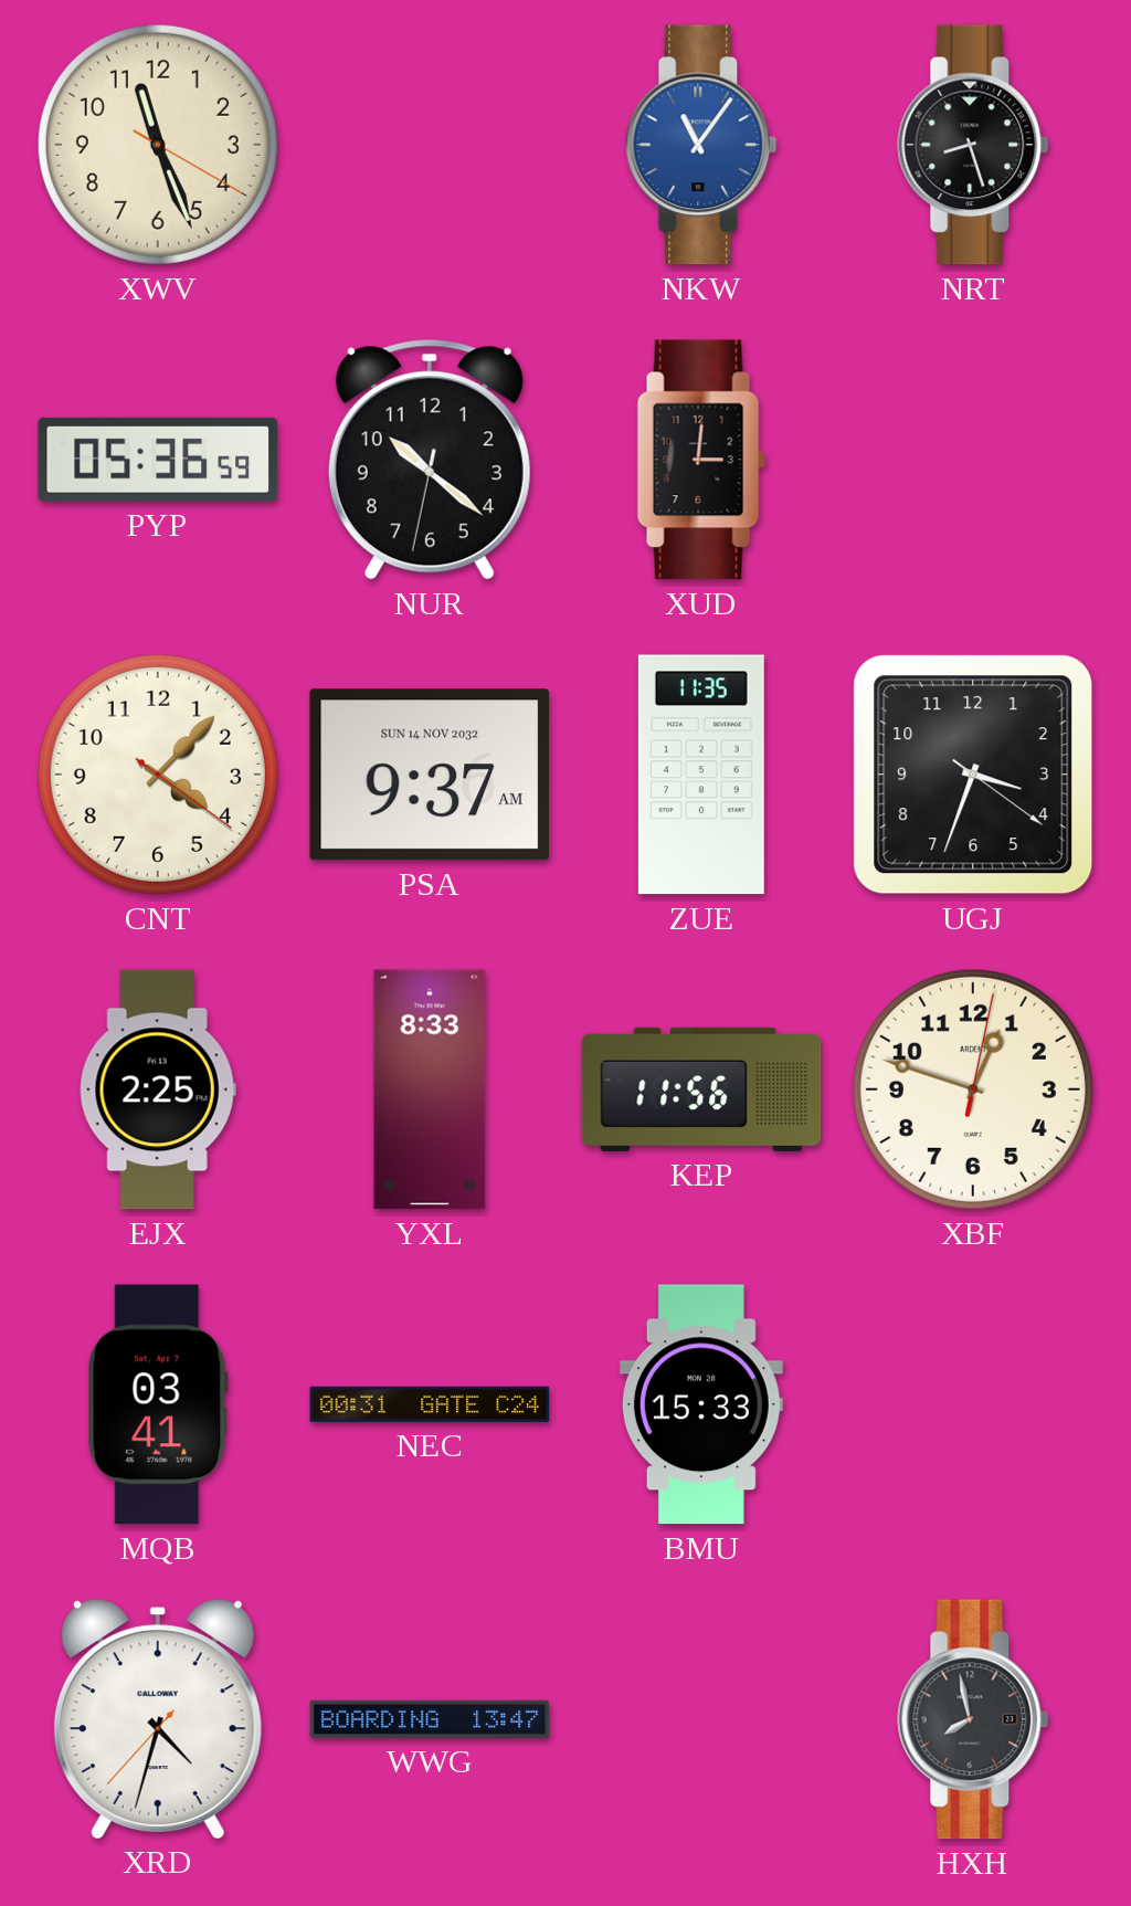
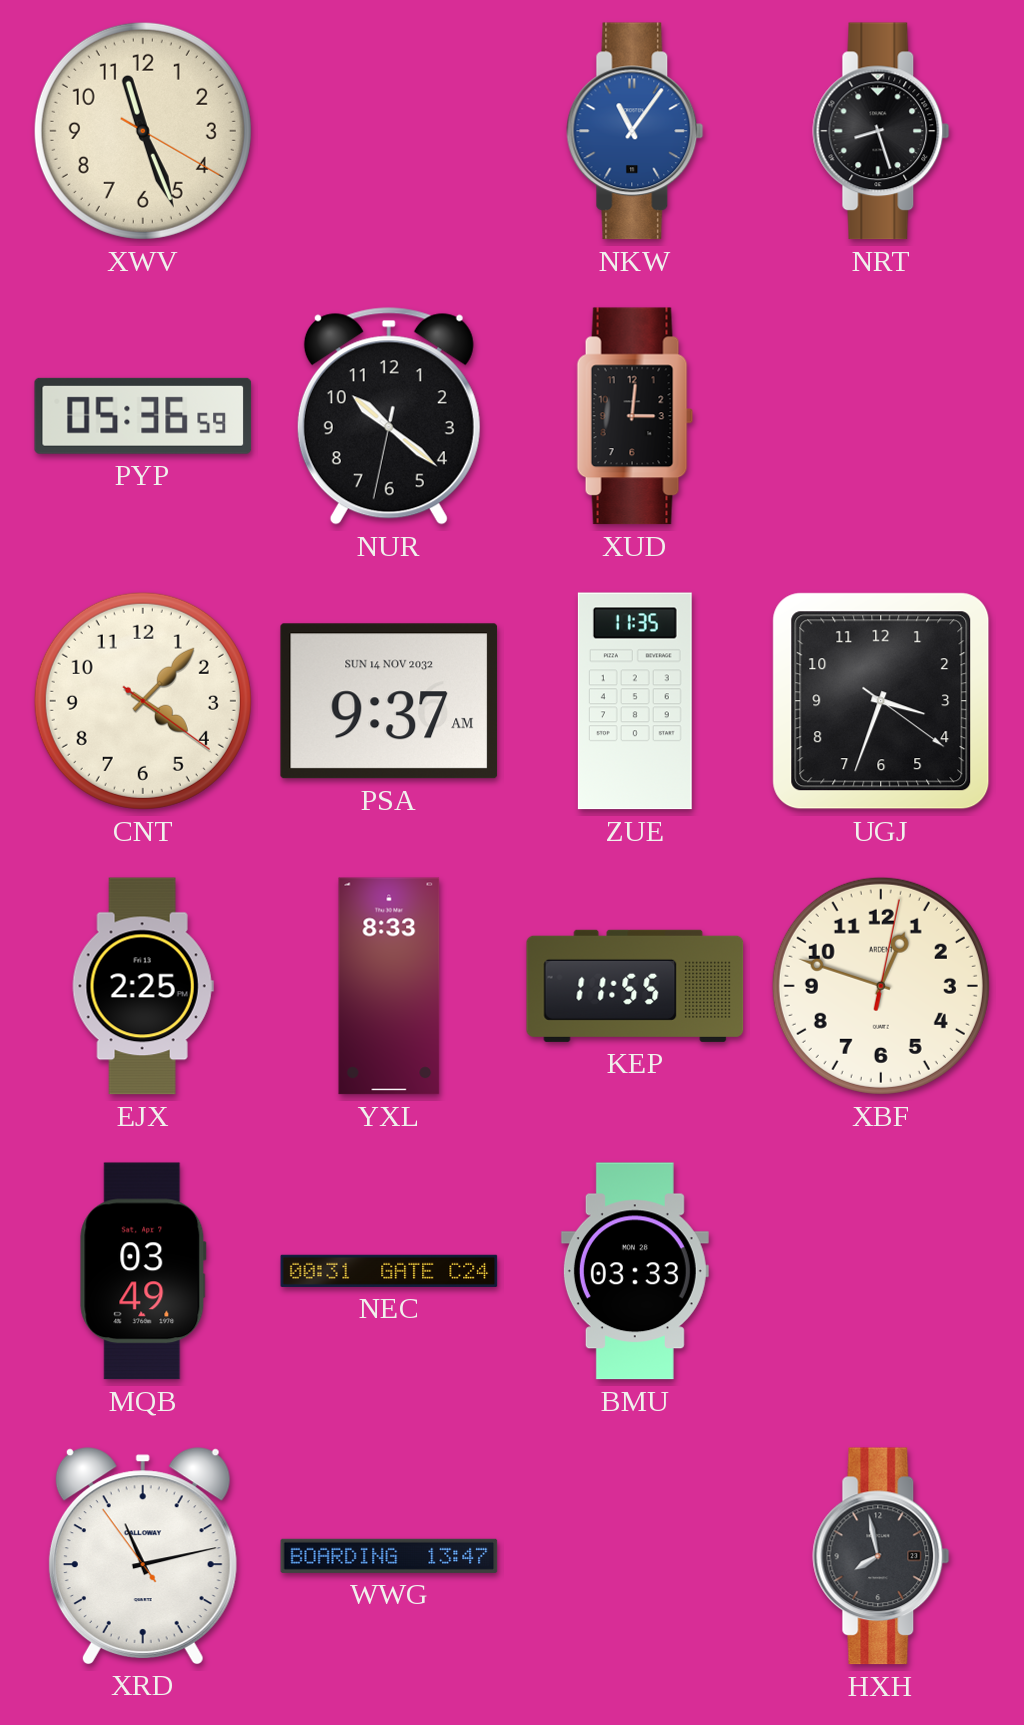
KEP: 11:56 -> 11:55
MQB: 03:41 -> 03:49
BMU: 15:33 -> 03:33
XRD: 4:32 -> 11:12
